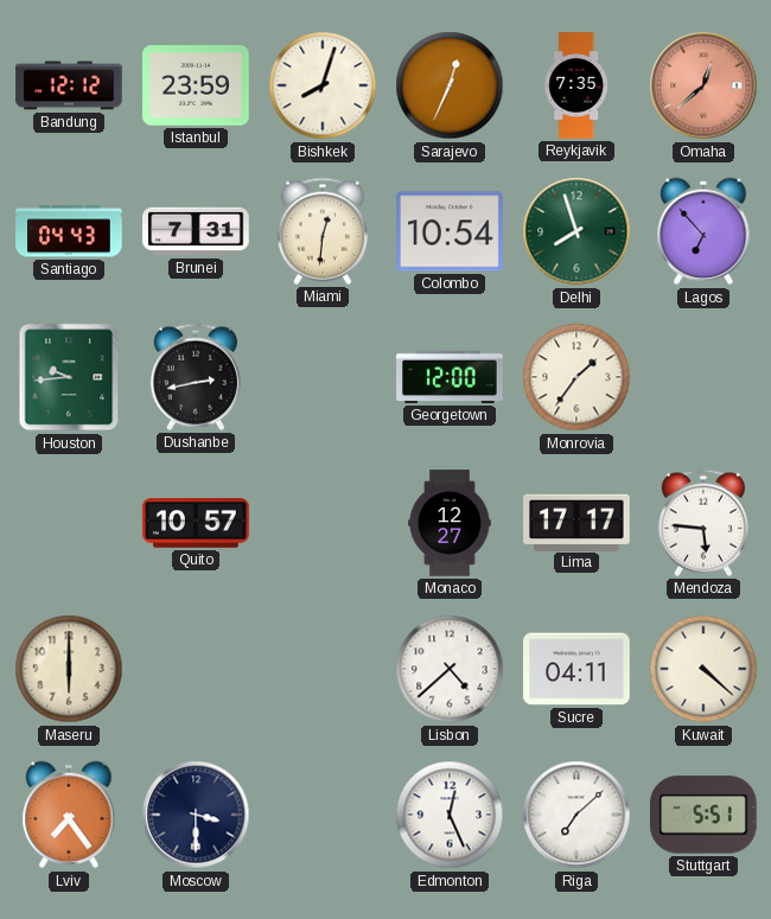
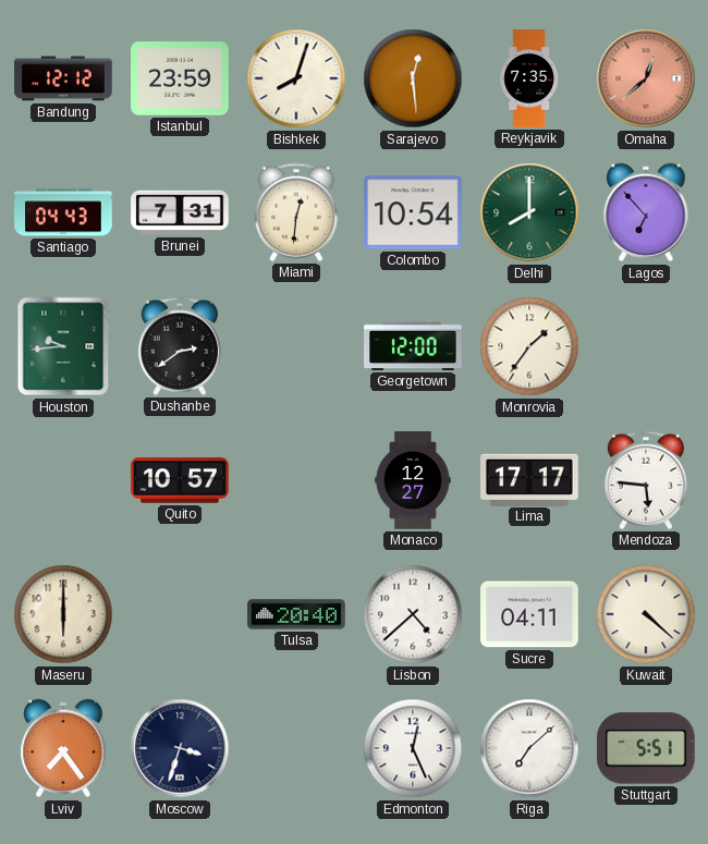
Sarajevo: 12:34 -> 12:29
Delhi: 7:57 -> 8:00
Dushanbe: 2:43 -> 2:39
Tulsa: none -> 20:40
Moscow: 3:30 -> 3:33
